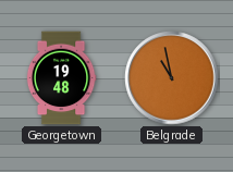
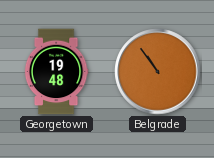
Belgrade: 10:58 -> 10:54
